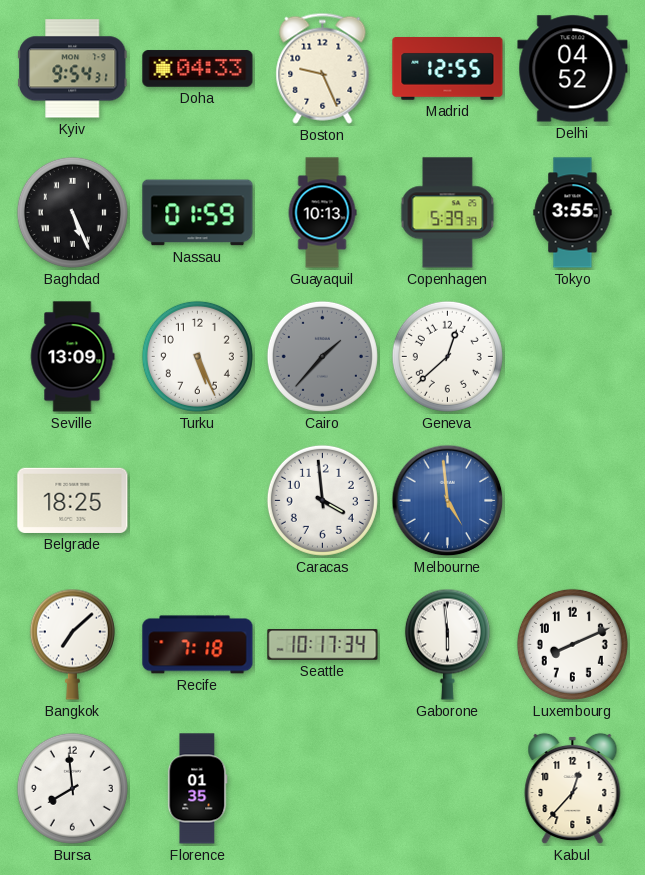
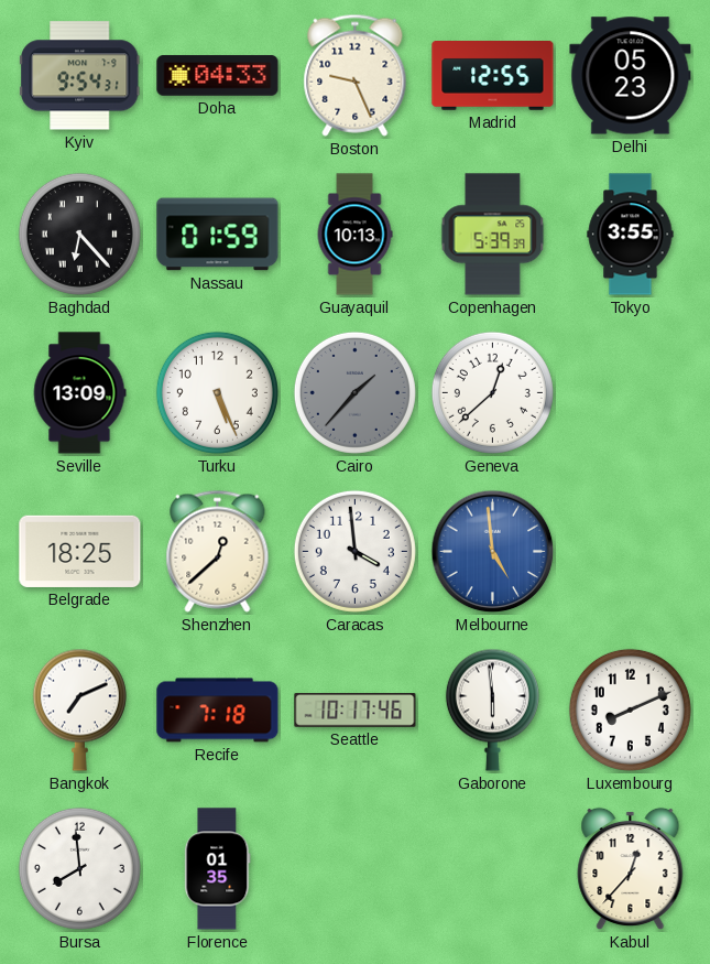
Delhi: 04:52 -> 05:23
Baghdad: 5:26 -> 6:23
Shenzhen: none -> 12:38
Bangkok: 7:08 -> 7:11
Seattle: 10:17:34 -> 10:17:46
